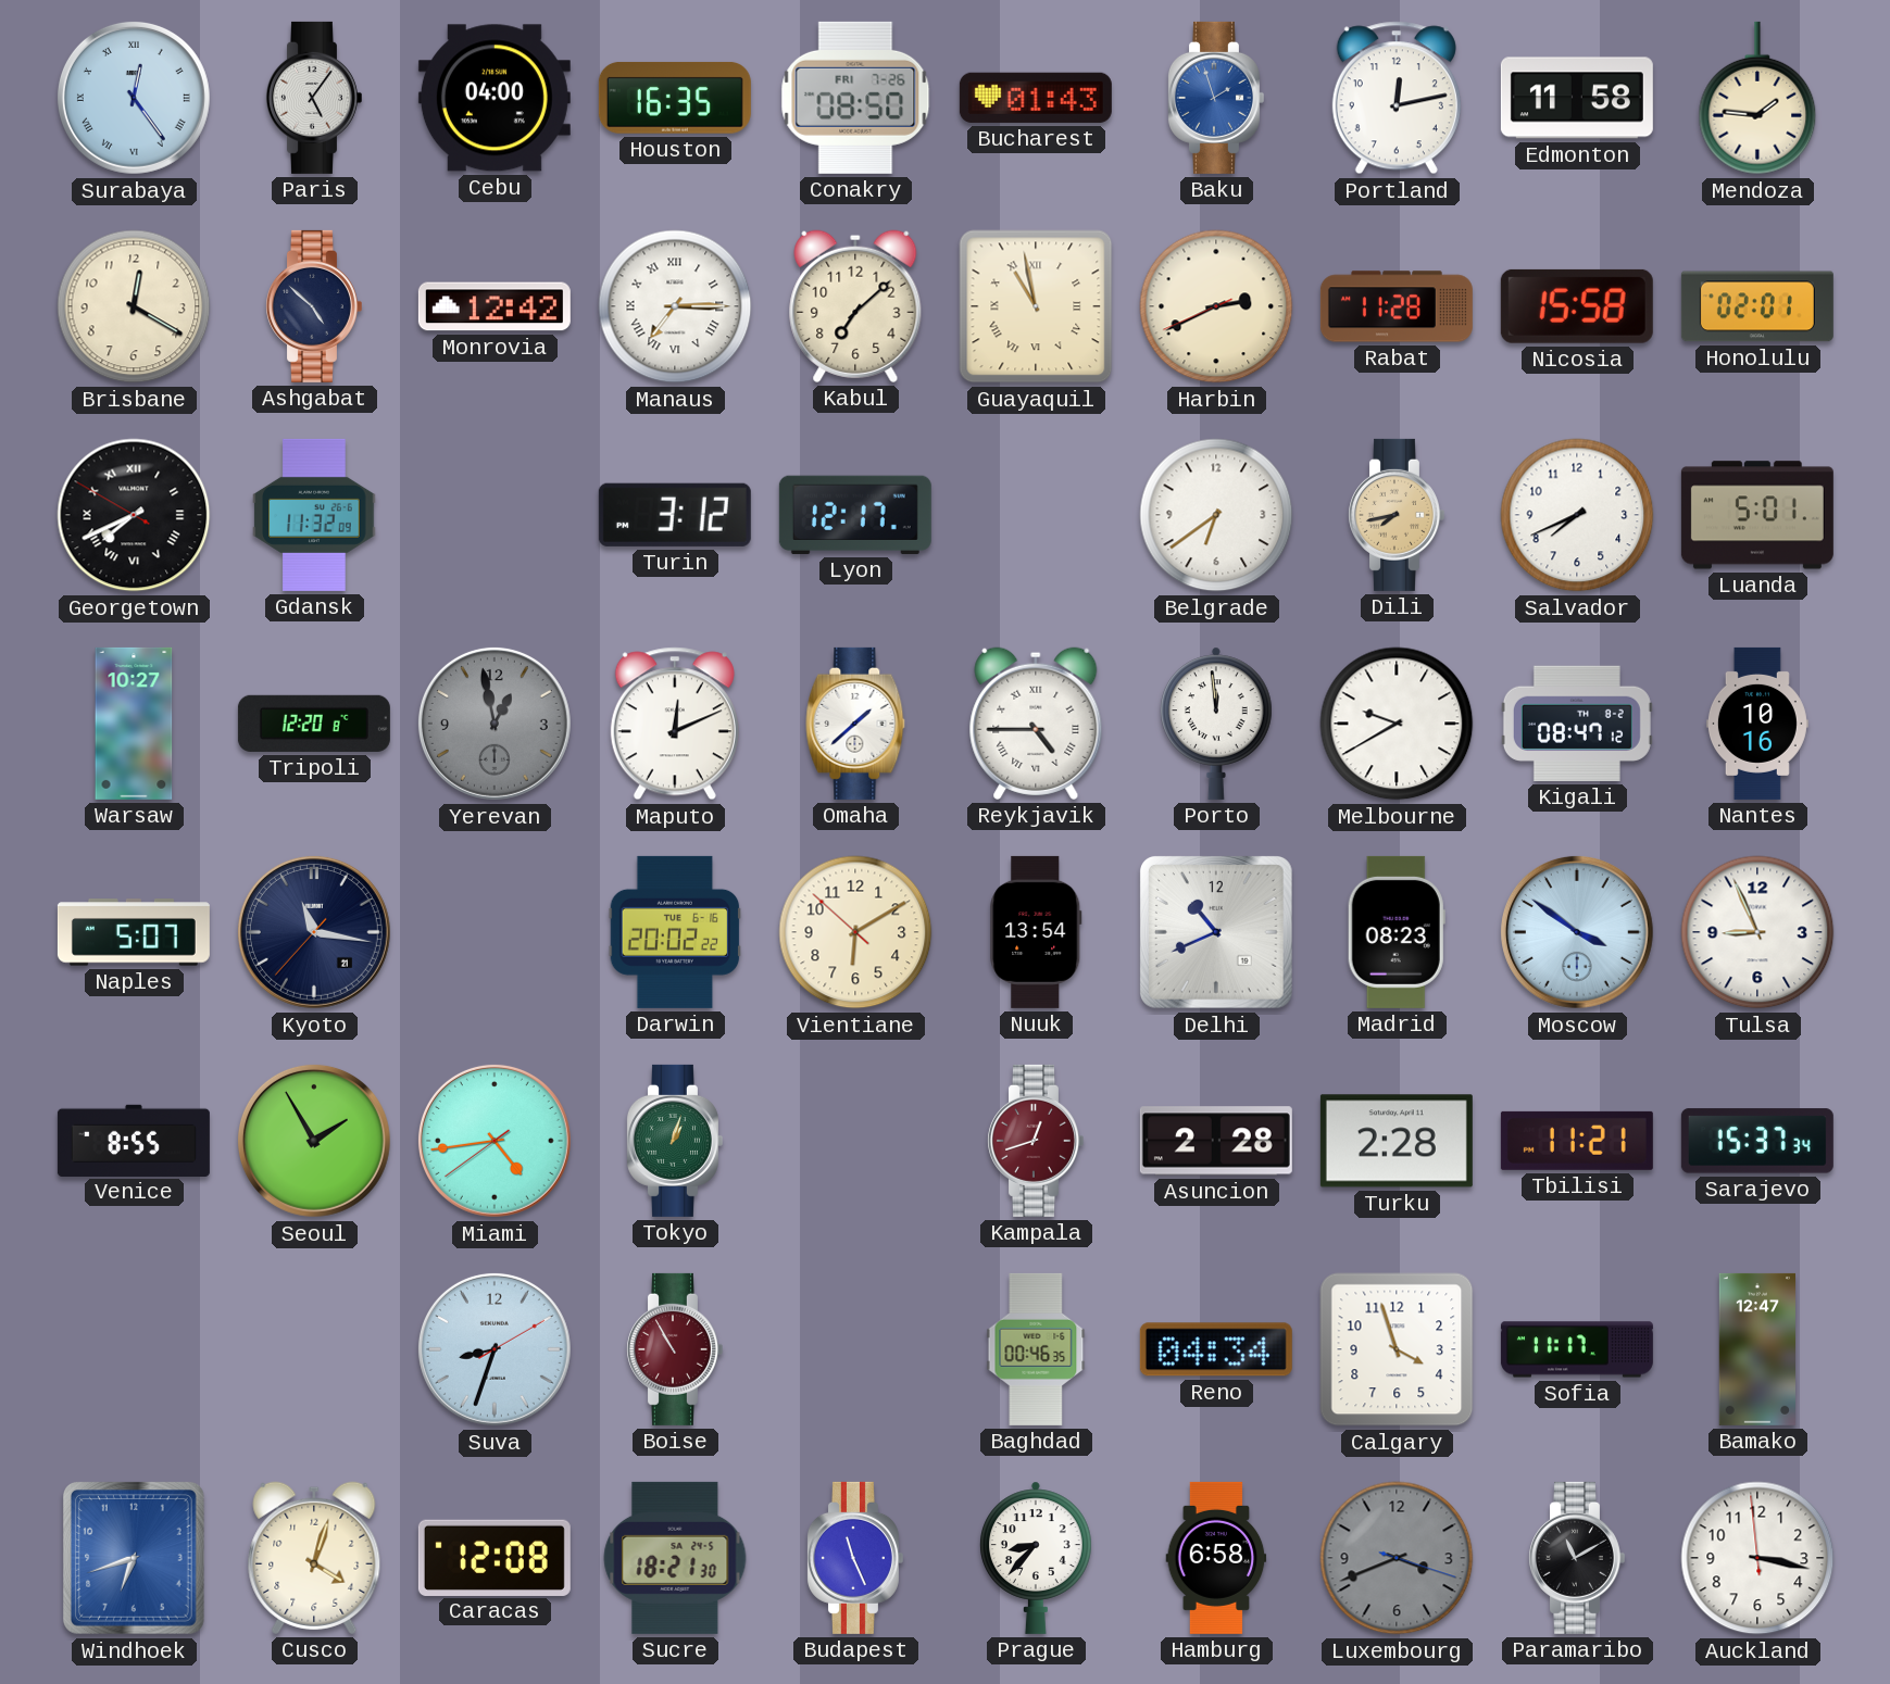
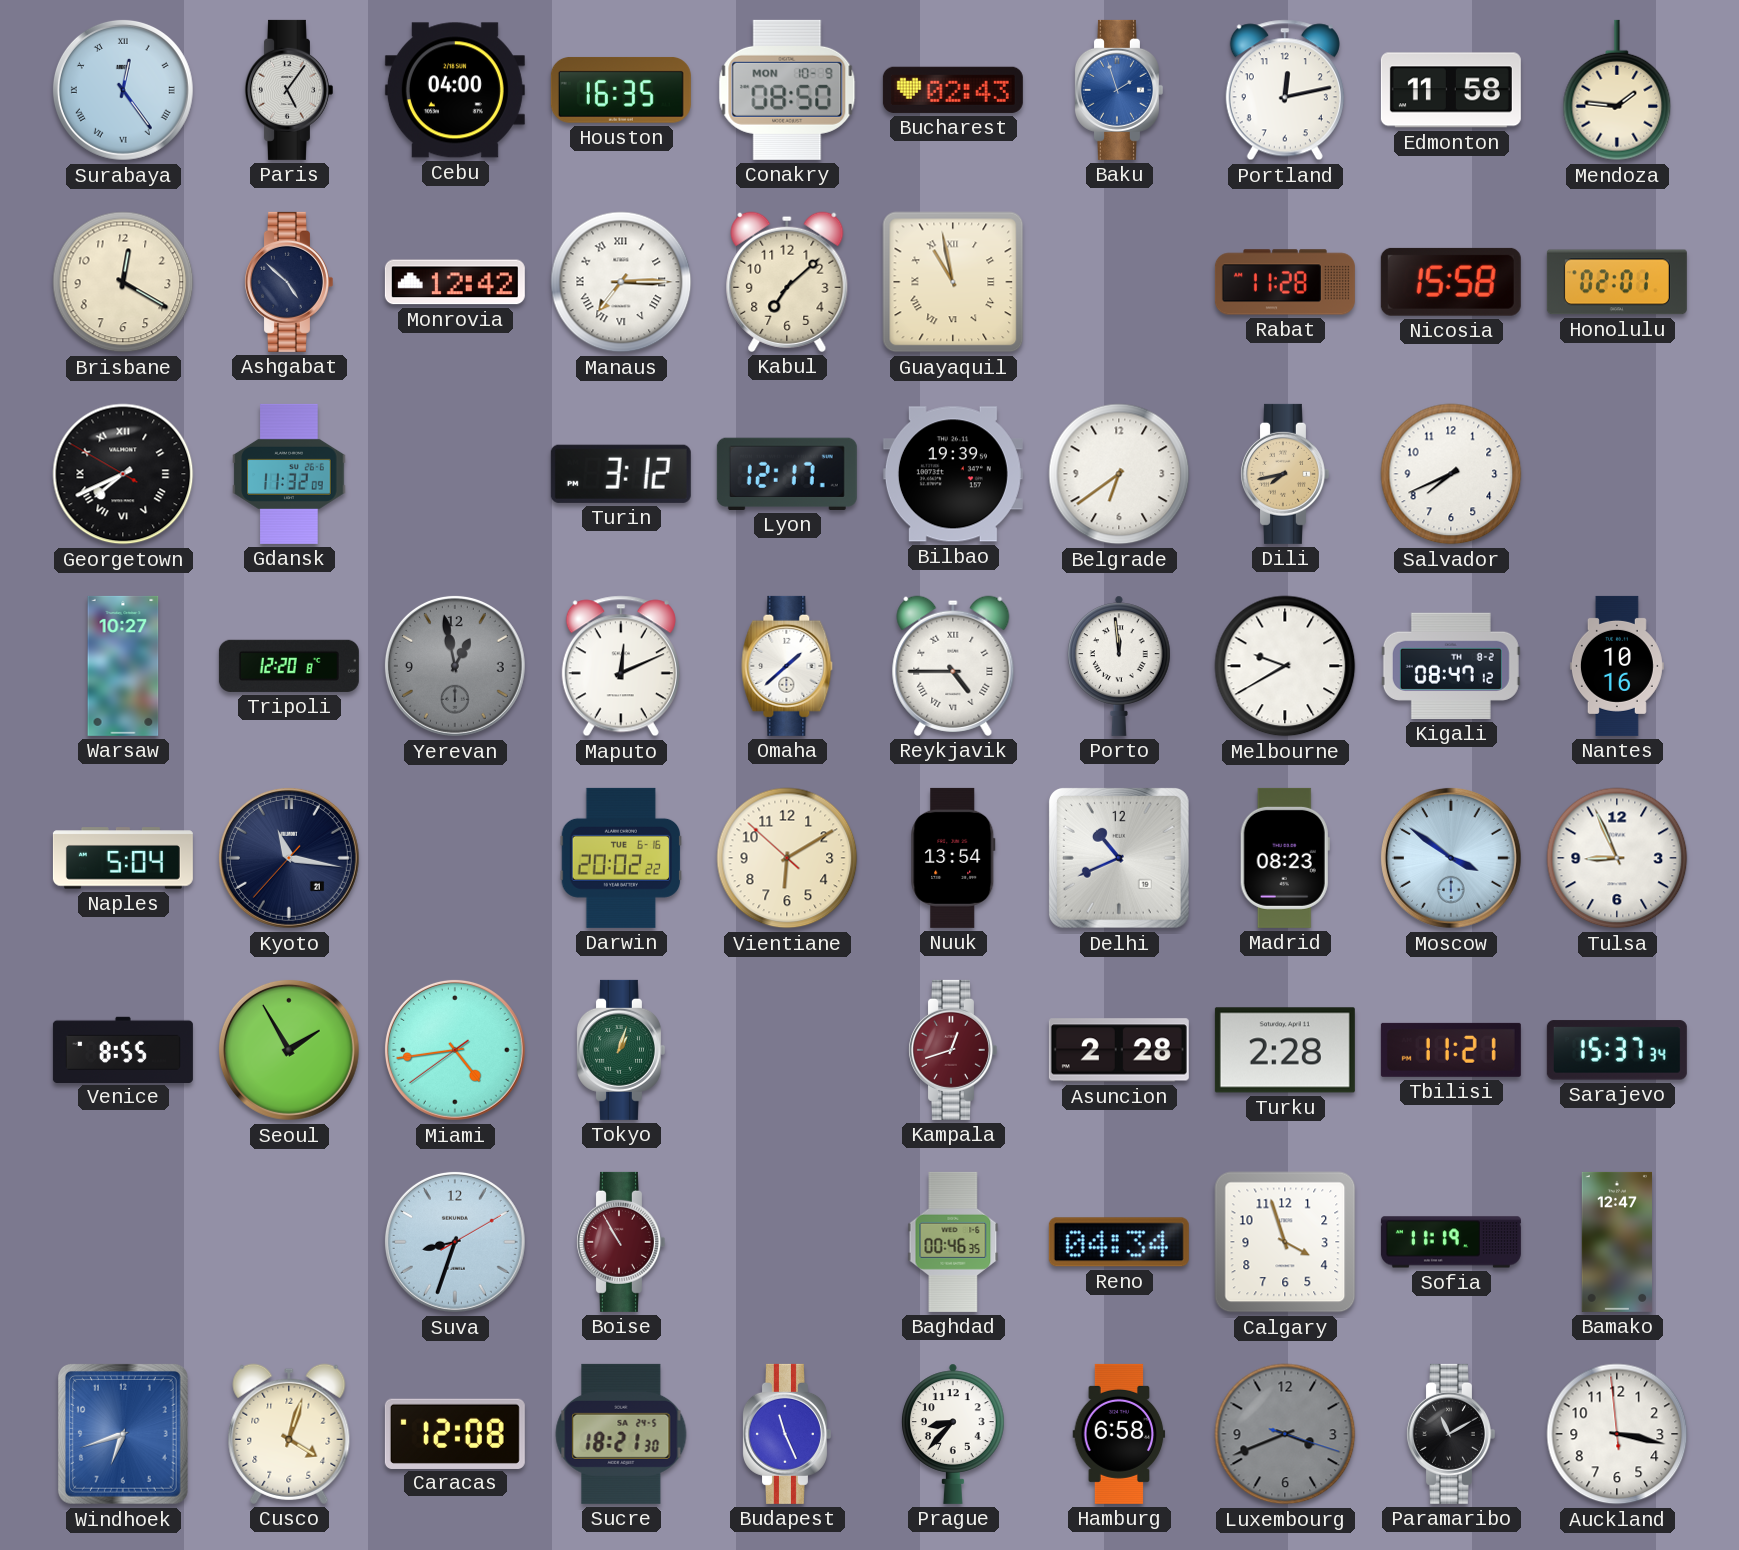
Conakry date: FRI 7-26 -> MON 10-9
Bucharest: 01:43 -> 02:43
Harbin: 2:40 -> none
Bilbao: none -> 19:39
Luanda: 5:01 -> none
Naples: 5:07 -> 5:04
Sofia: 11:17 -> 11:19
